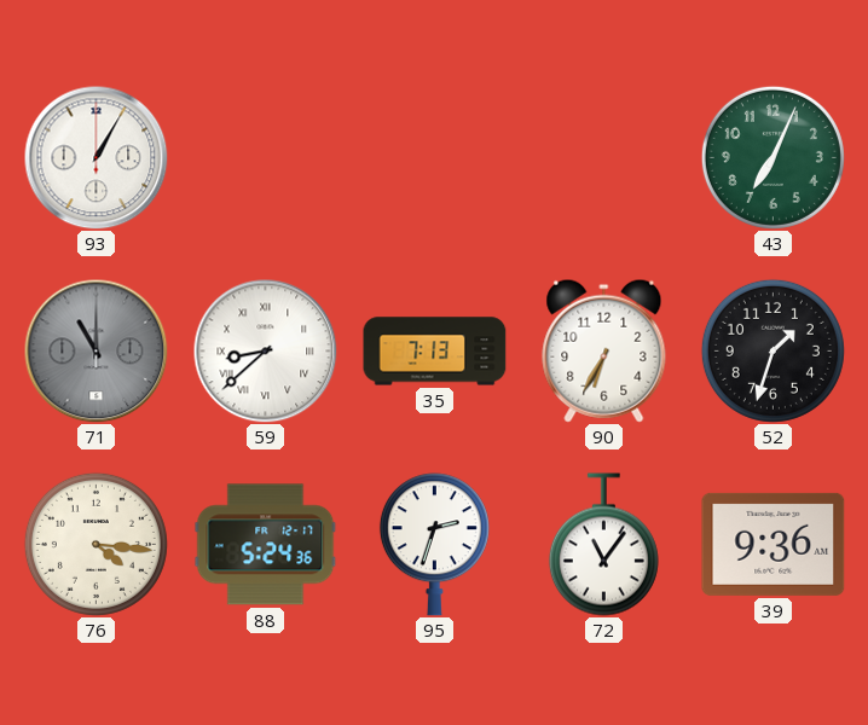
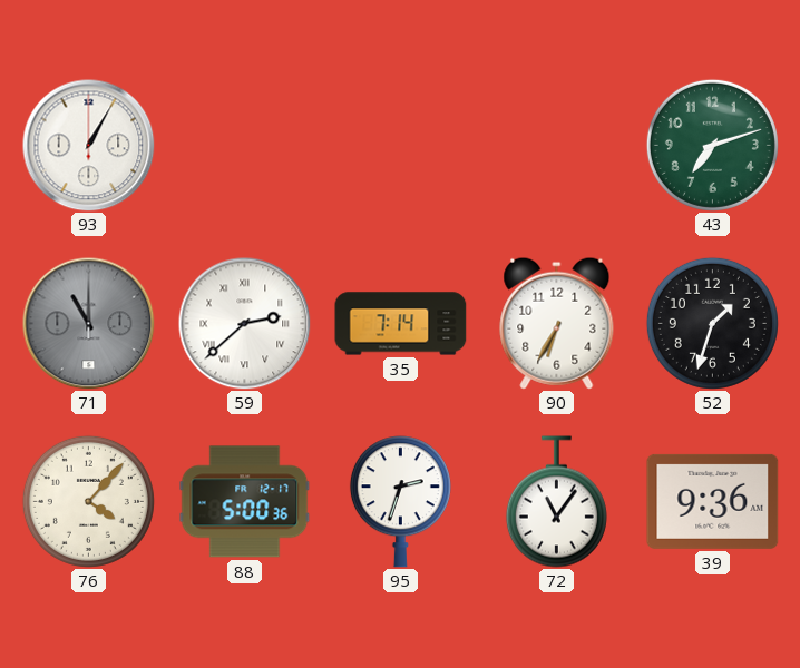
43: 7:04 -> 7:12
59: 8:38 -> 2:38
35: 7:13 -> 7:14
76: 4:16 -> 4:07
88: 5:24 -> 5:00
